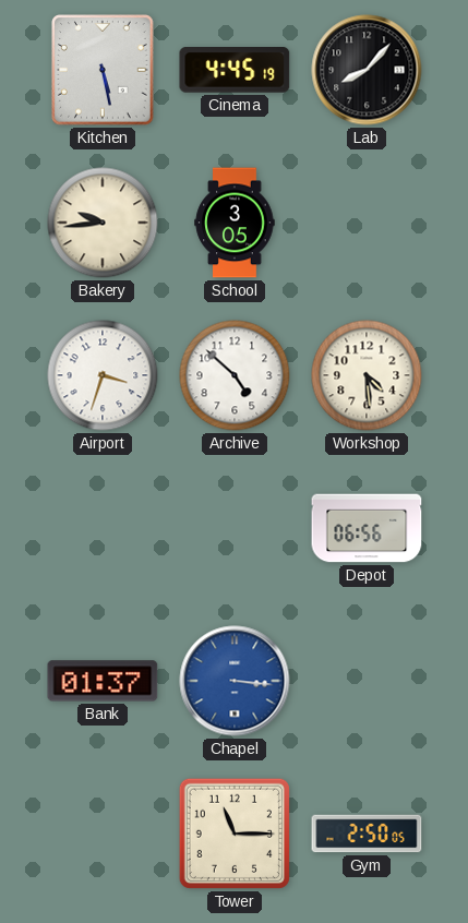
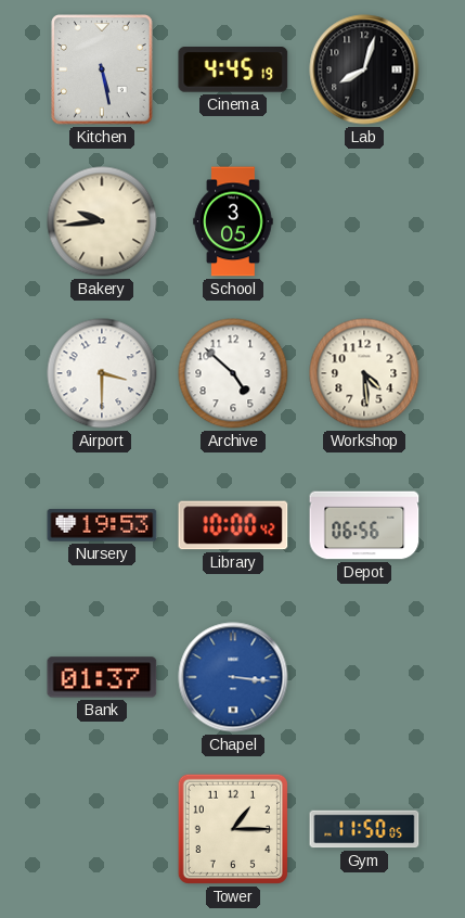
Lab: 8:07 -> 8:03
Airport: 3:33 -> 3:30
Nursery: none -> 19:53
Library: none -> 10:00
Tower: 11:15 -> 1:15
Gym: 2:50 -> 11:50
